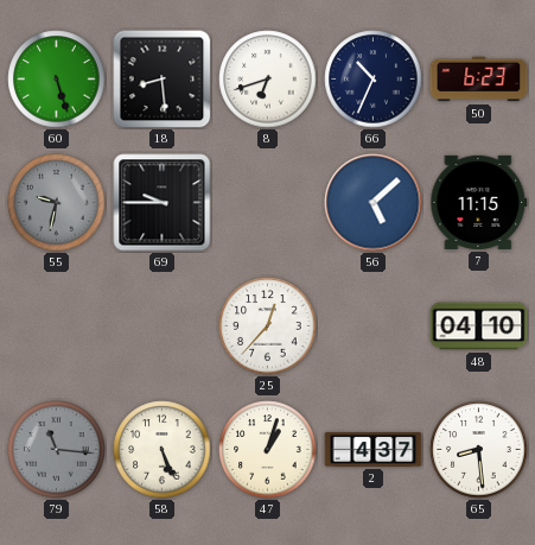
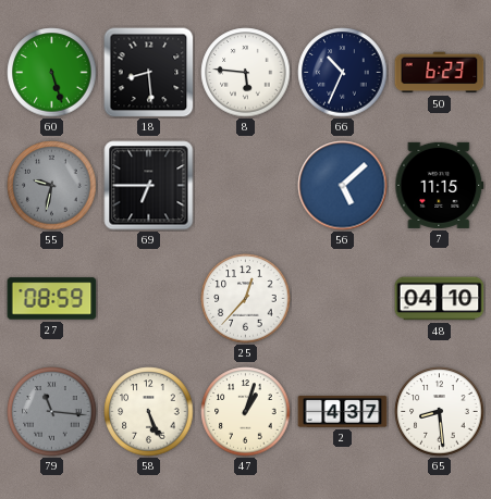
8: 6:42 -> 5:46
69: 9:45 -> 6:45
27: none -> 08:59
